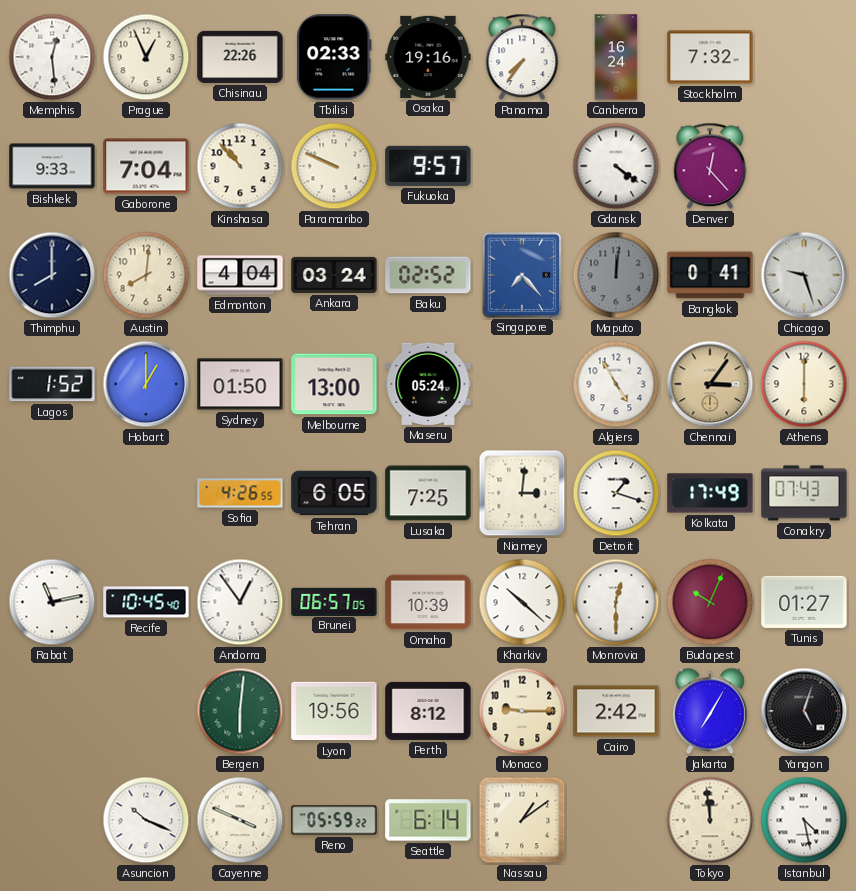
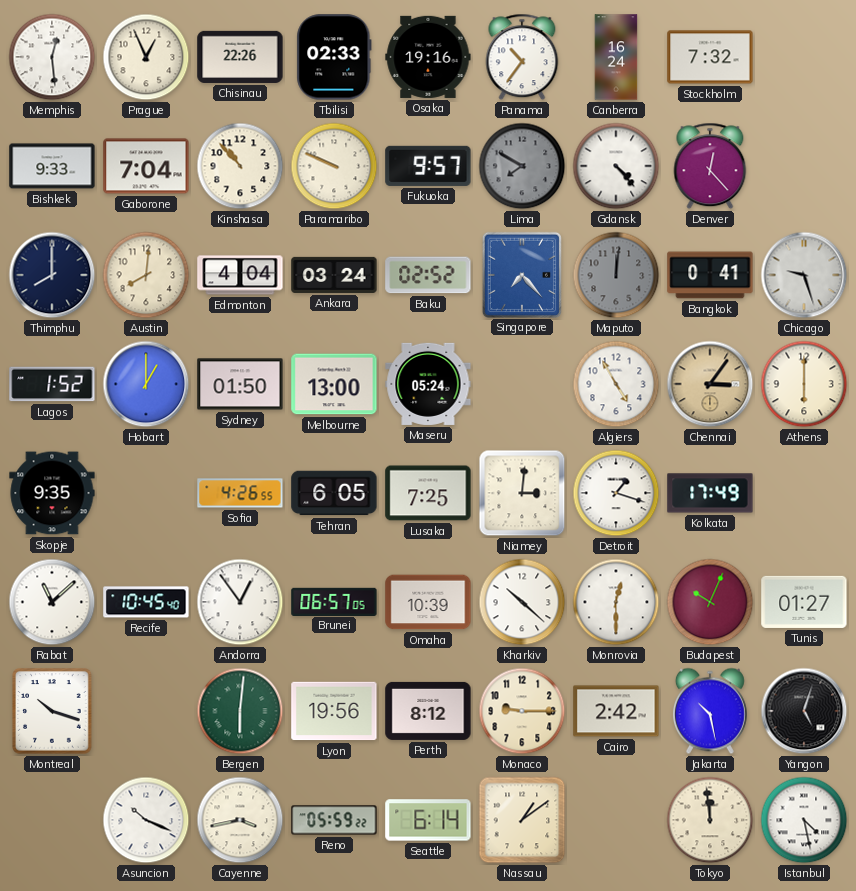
Panama: 7:36 -> 10:36
Lima: none -> 7:50
Gdansk: 4:21 -> 4:23
Skopje: none -> 9:35
Conakry: 07:43 -> none
Rabat: 11:13 -> 11:08
Montreal: none -> 10:18
Jakarta: 7:05 -> 10:28
Cayenne: 3:49 -> 3:43
